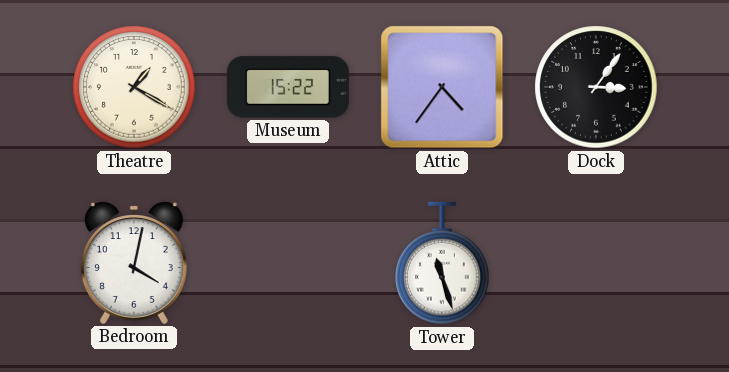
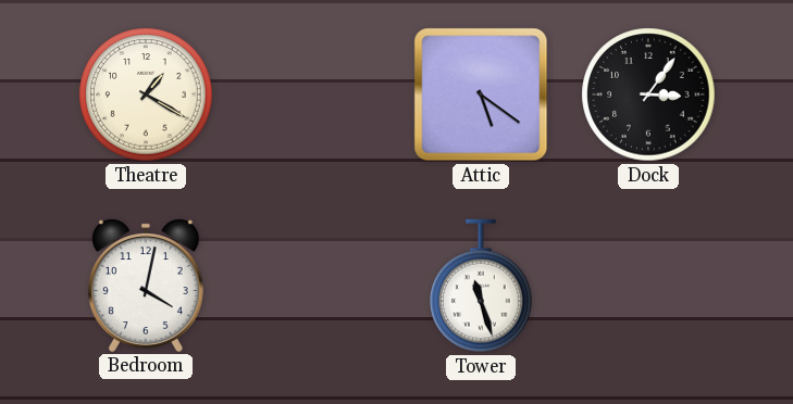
Museum: 15:22 -> none
Attic: 4:36 -> 5:21
